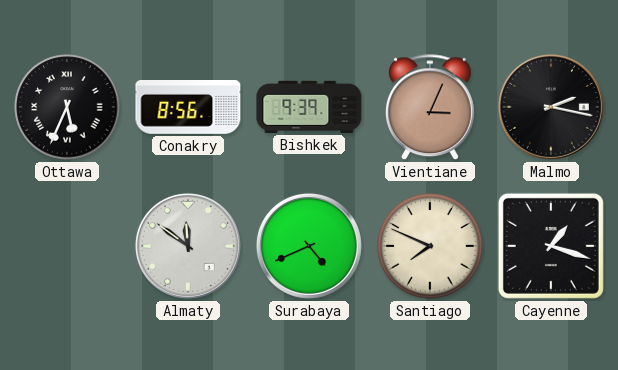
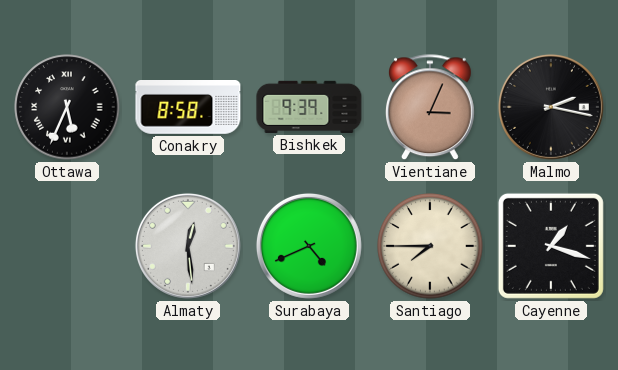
Conakry: 8:56 -> 8:58
Almaty: 11:51 -> 12:29
Santiago: 7:49 -> 7:45
